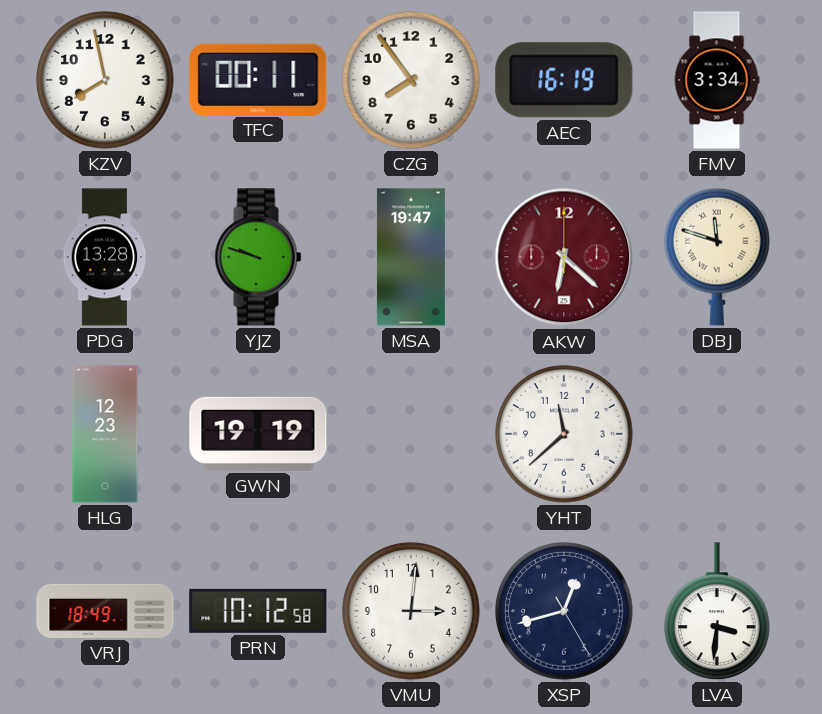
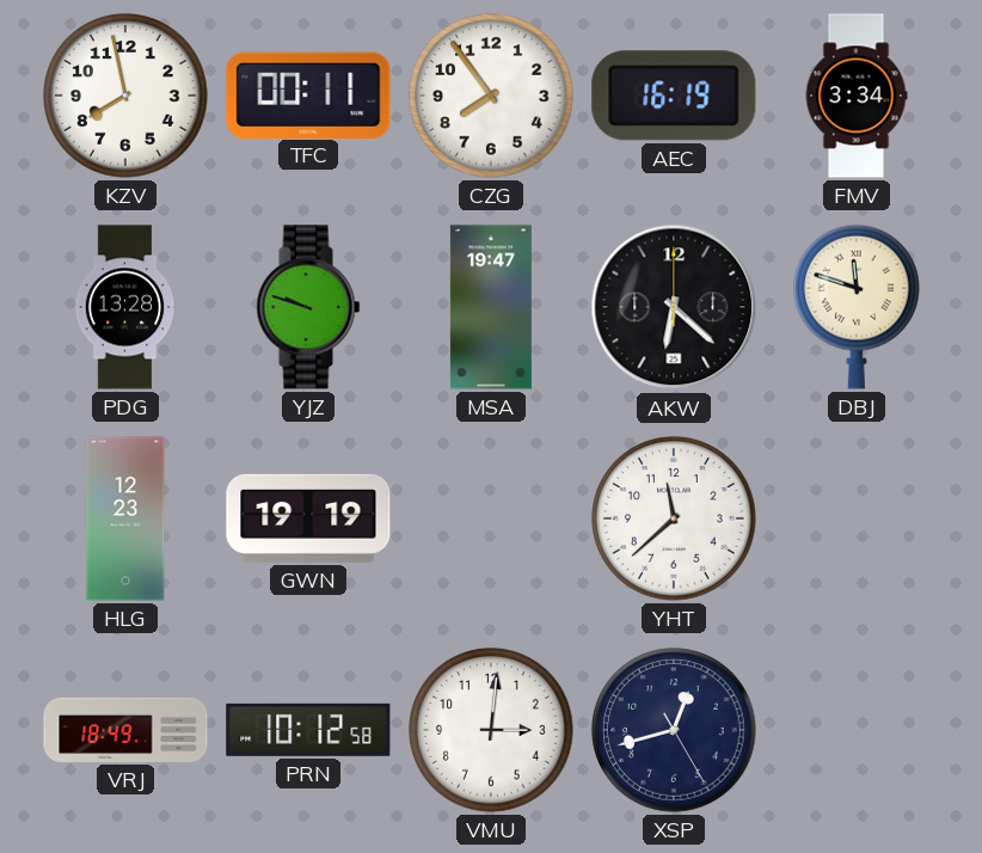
AKW dial: burgundy -> black
LVA: 3:31 -> none
